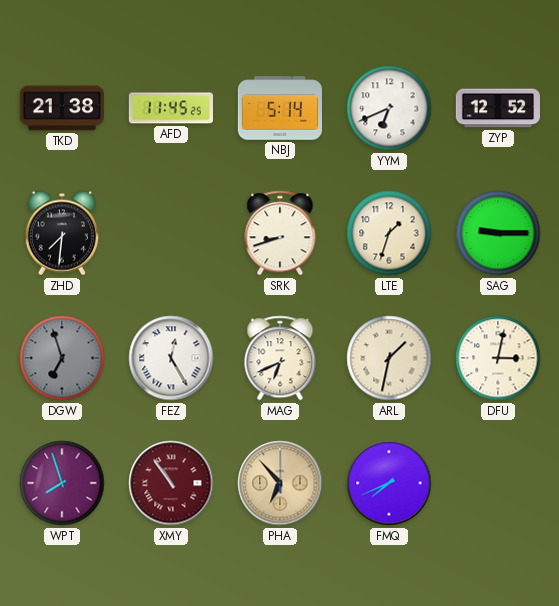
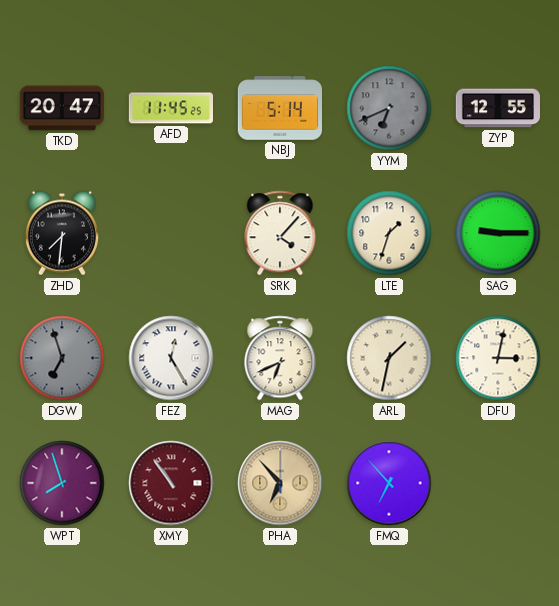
TKD: 21:38 -> 20:47
YYM dial: white -> grey
ZYP: 12:52 -> 12:55
SRK: 8:42 -> 4:07
FMQ: 7:41 -> 6:53
